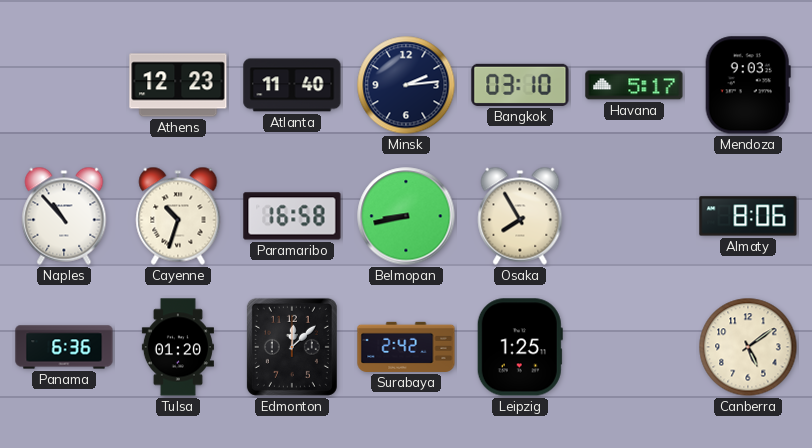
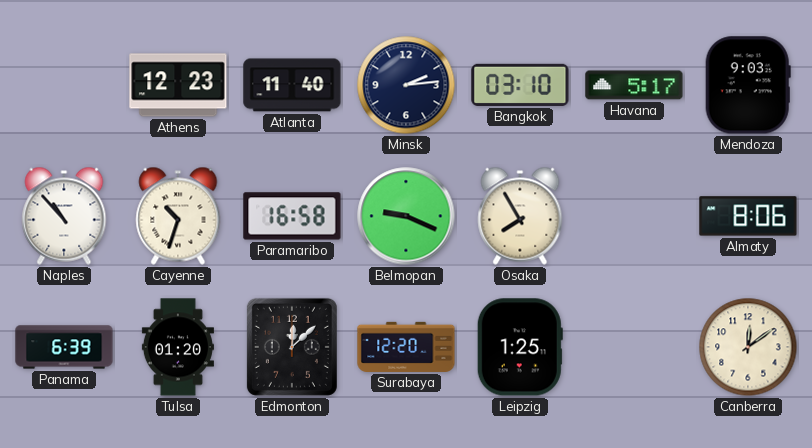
Belmopan: 8:43 -> 9:19
Panama: 6:36 -> 6:39
Surabaya: 2:42 -> 12:20
Canberra: 5:09 -> 12:09
